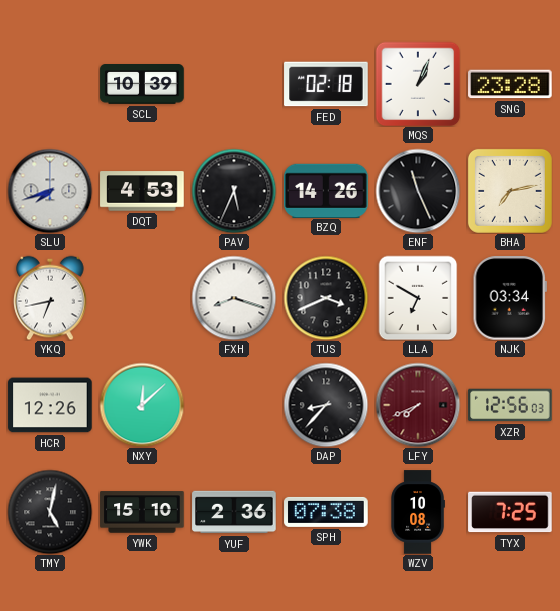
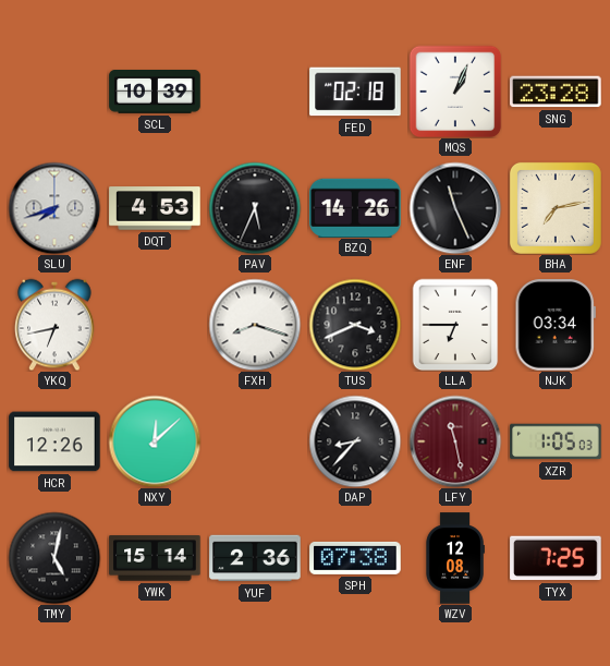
LLA: 6:50 -> 6:45
LFY: 7:41 -> 11:28
XZR: 12:56 -> 1:05
YWK: 15:10 -> 15:14
WZV: 10:08 -> 12:08
